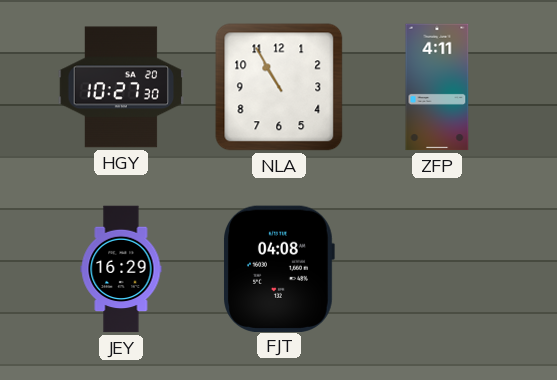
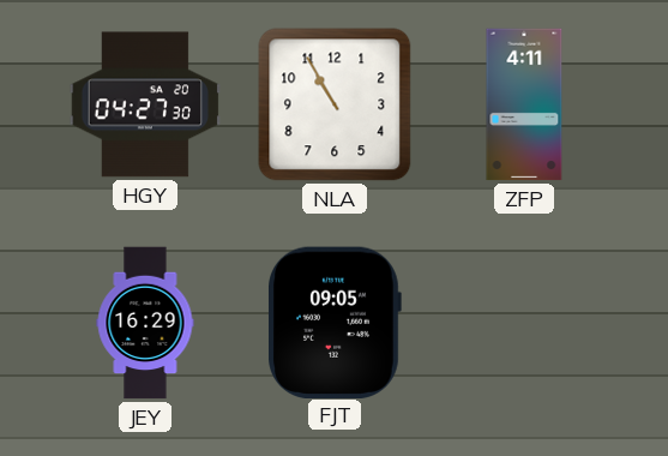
HGY: 10:27 -> 04:27
FJT: 04:08 -> 09:05
